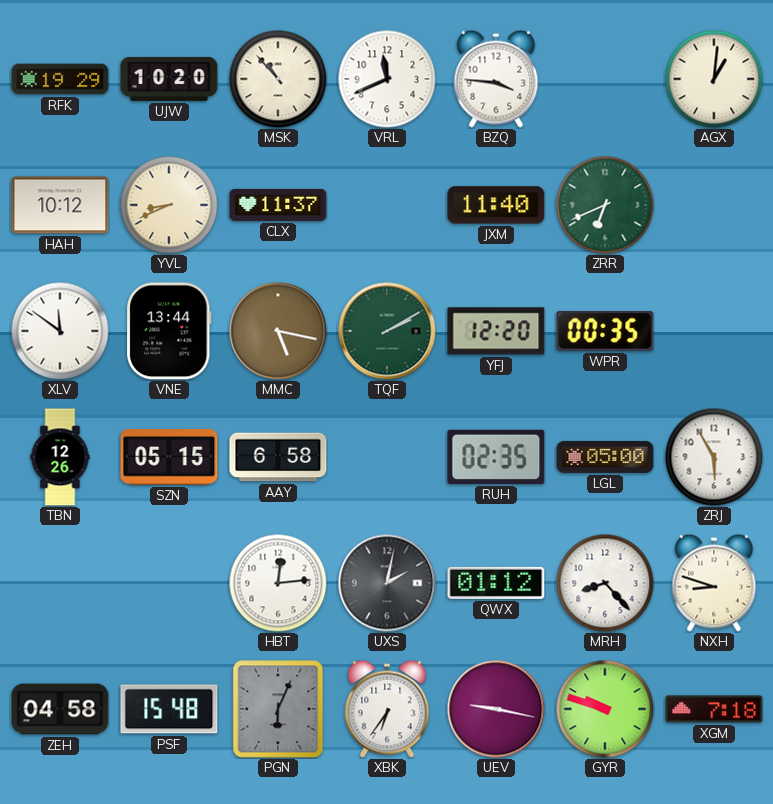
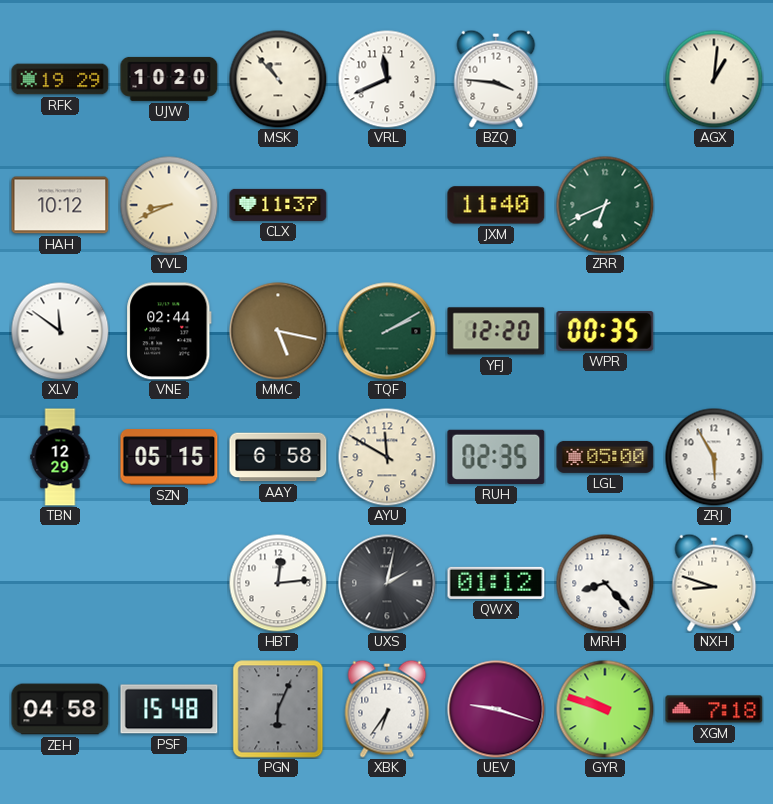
VNE: 13:44 -> 02:44
TBN: 12:26 -> 12:29
AYU: none -> 11:50
UEV: 9:17 -> 9:18
